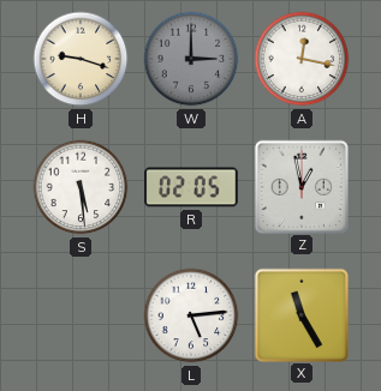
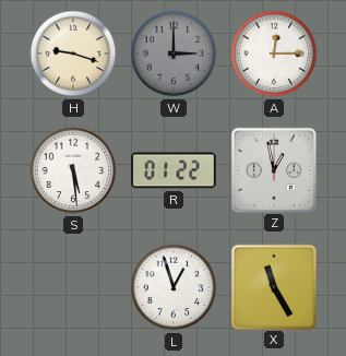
A: 12:17 -> 12:15
R: 02:05 -> 01:22
L: 5:14 -> 12:57
